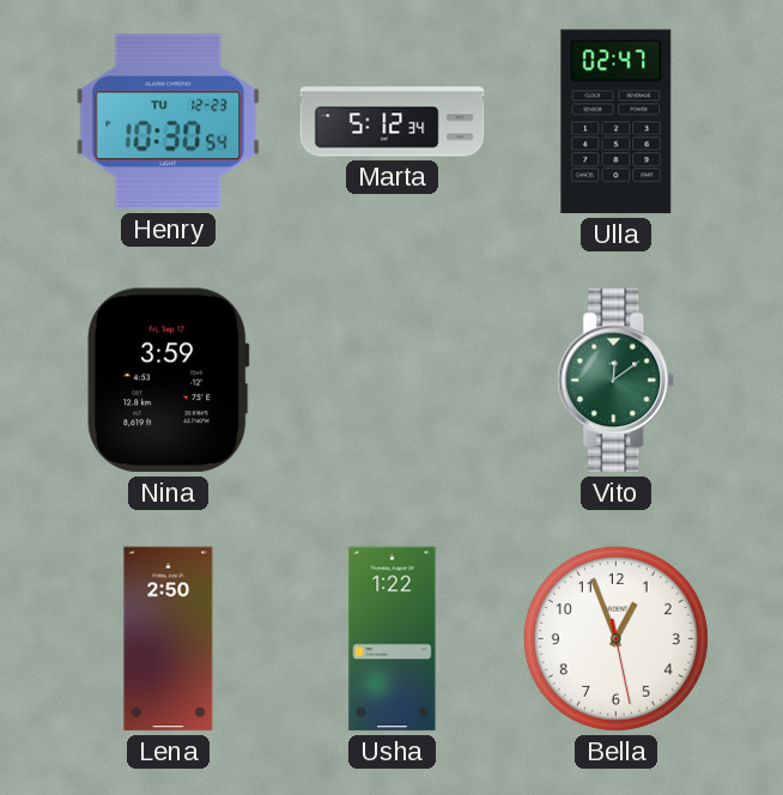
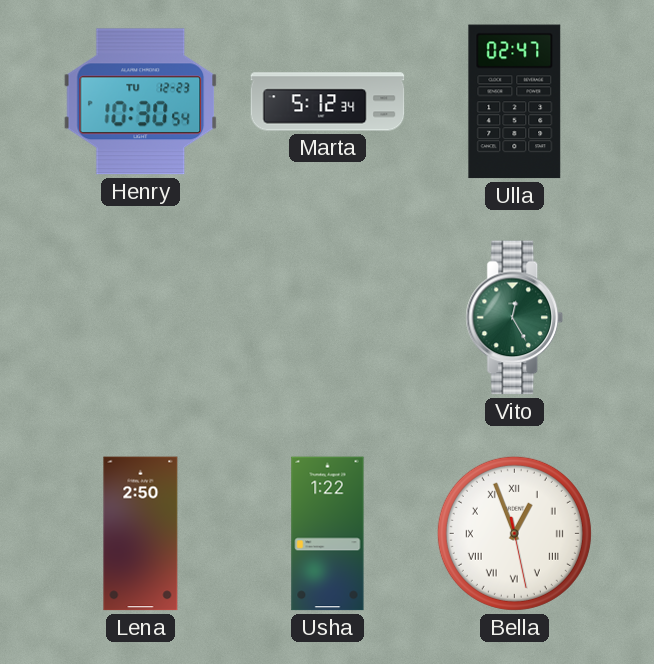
Nina: 3:59 -> none
Vito: 12:09 -> 12:25
Bella numerals: Arabic -> Roman
